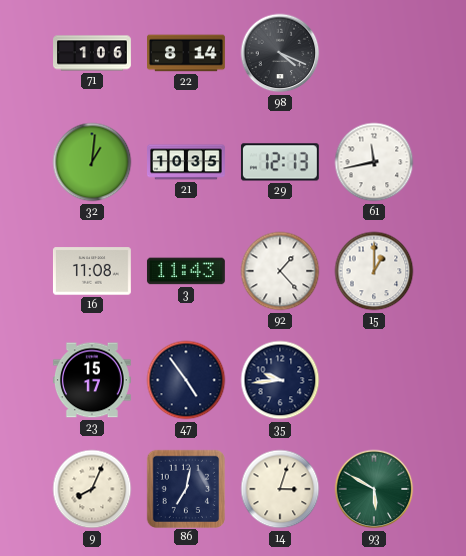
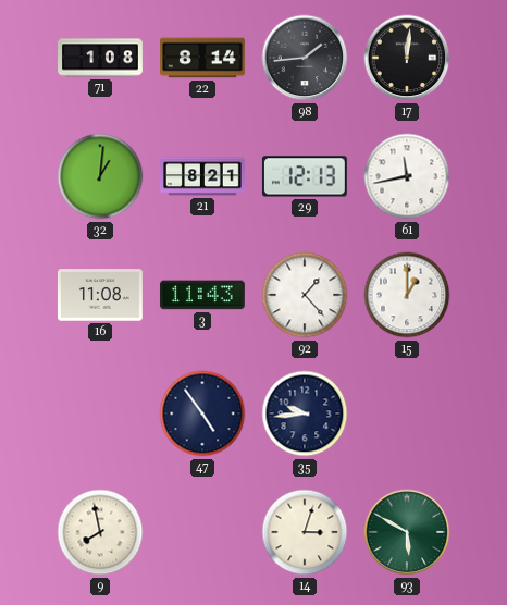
71: 1:06 -> 1:08
98: 4:19 -> 1:44
17: none -> 12:01
21: 10:35 -> 8:21
23: 15:17 -> none
9: 8:04 -> 7:58
86: 7:02 -> none
